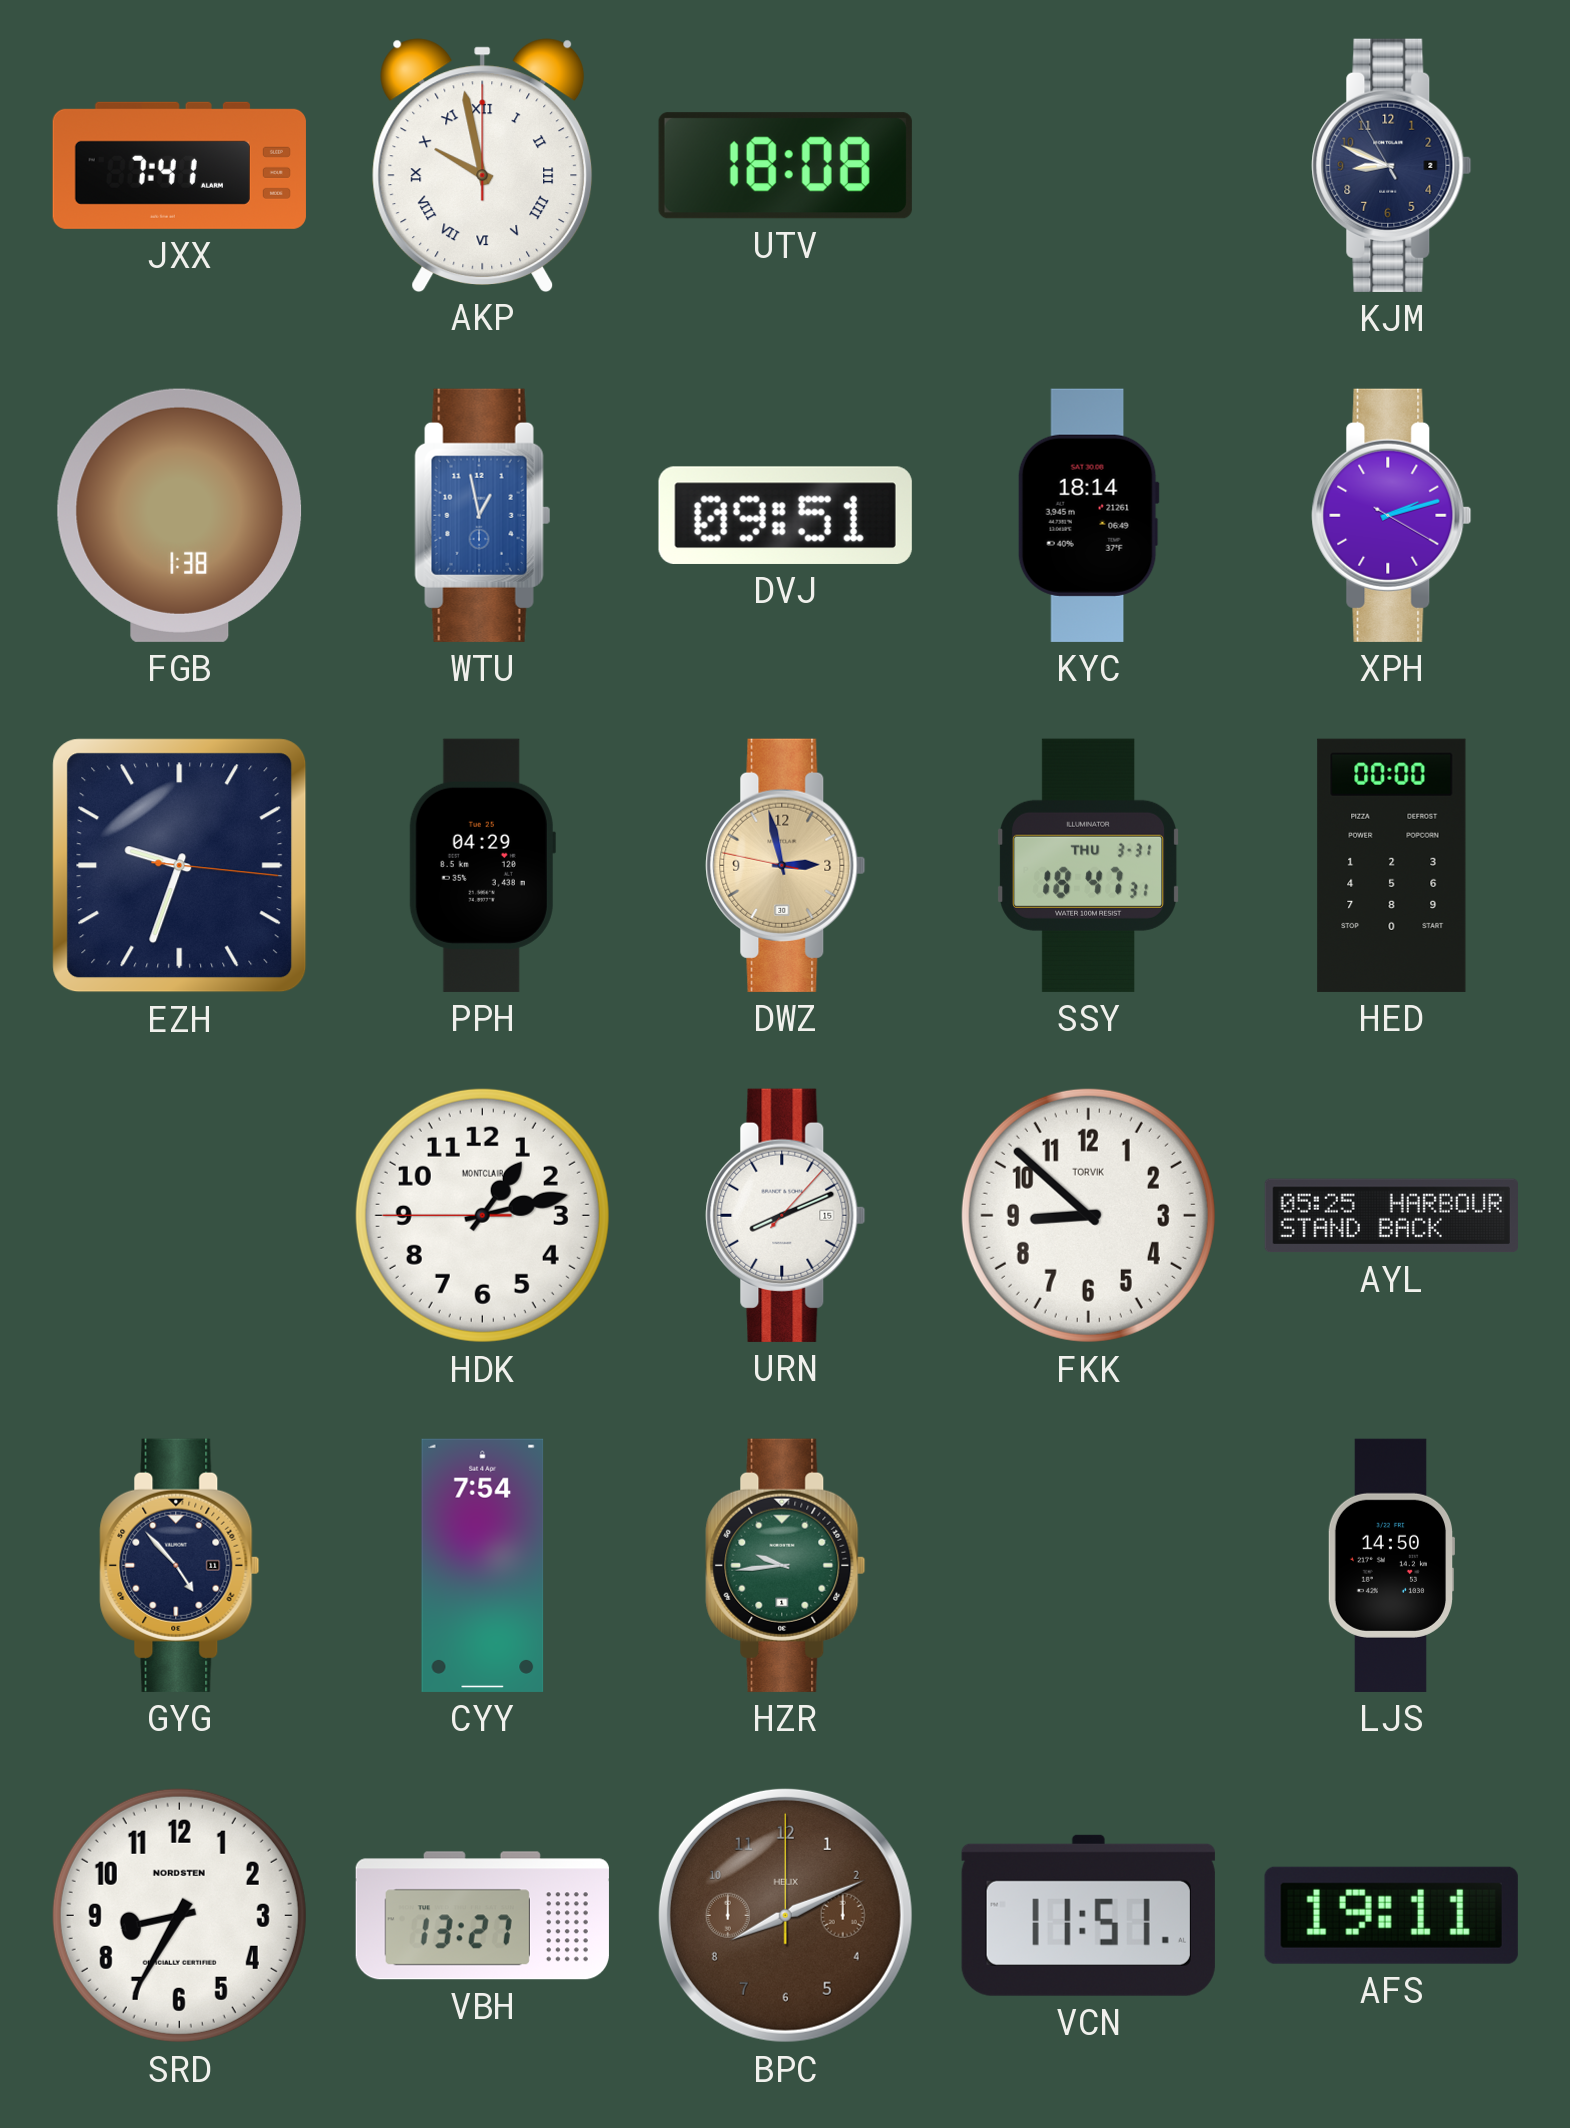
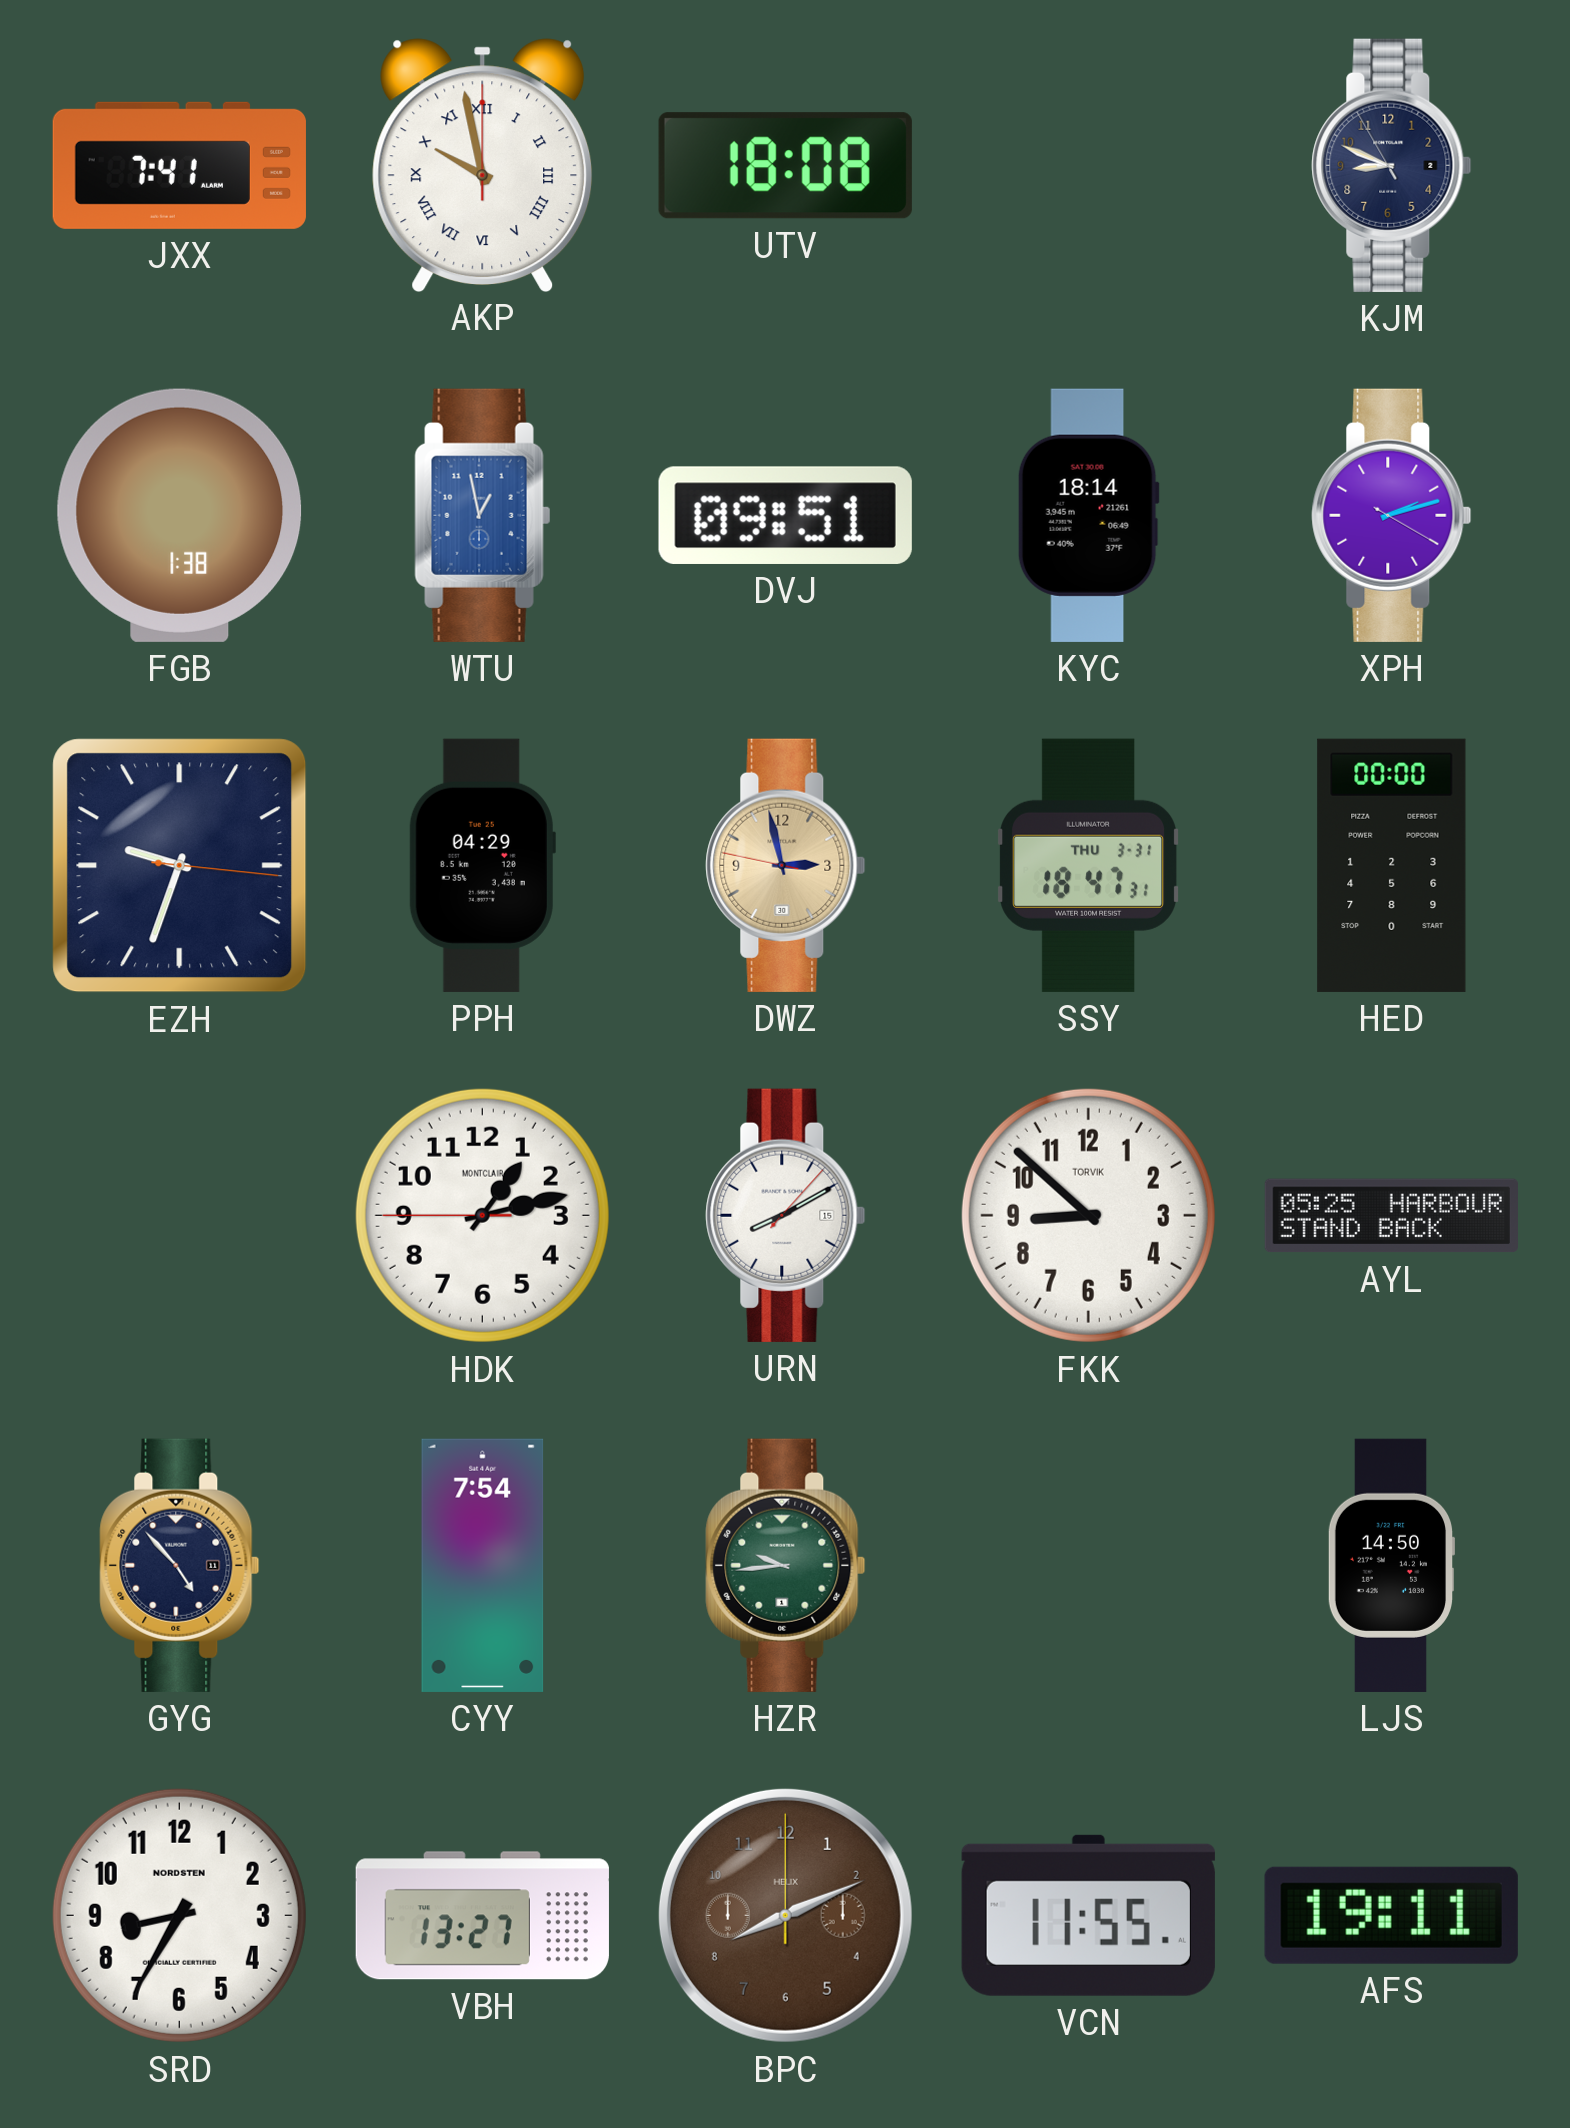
URN: 8:11 -> 8:10
VCN: 11:51 -> 11:55
